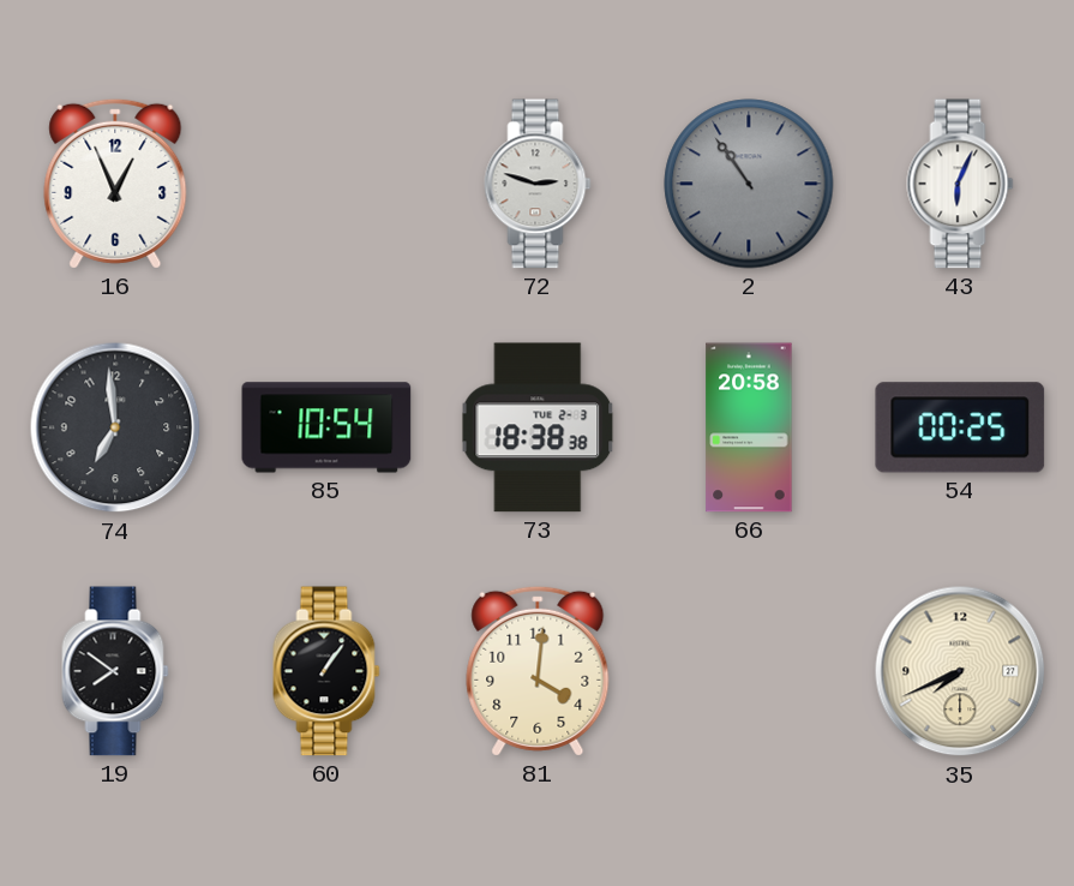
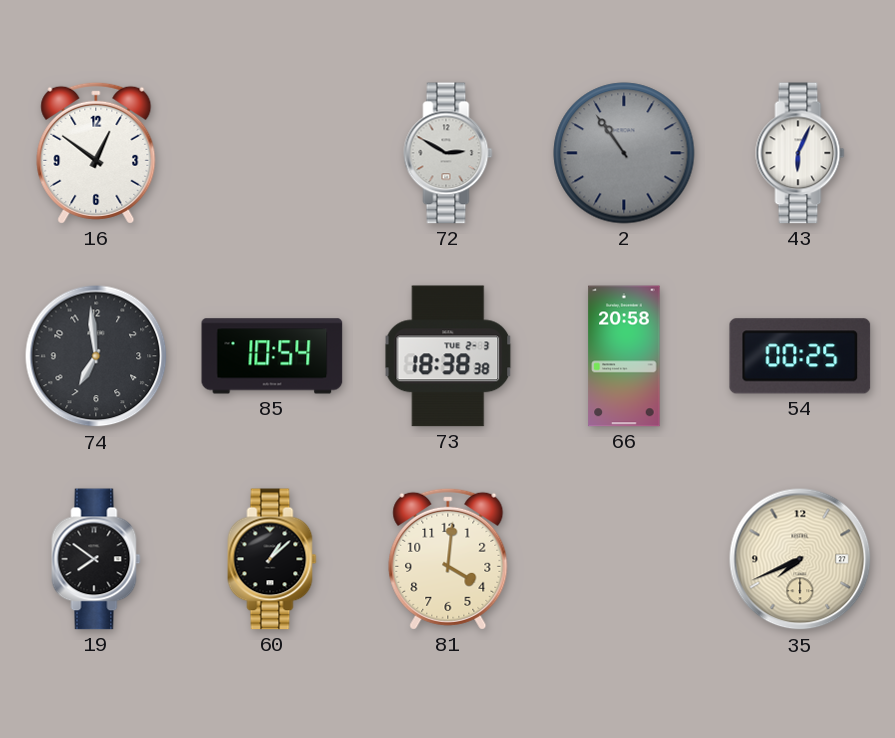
16: 12:56 -> 12:51
72: 2:48 -> 2:50
60: 1:06 -> 1:08
